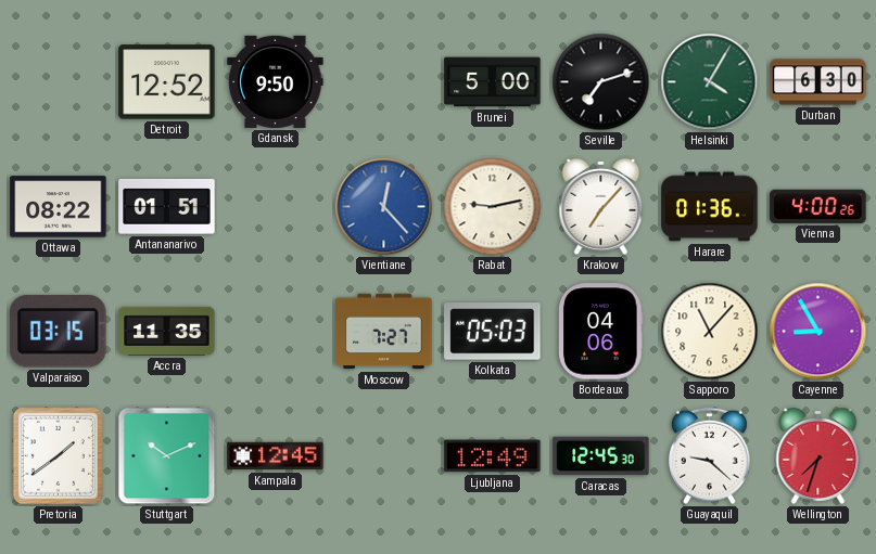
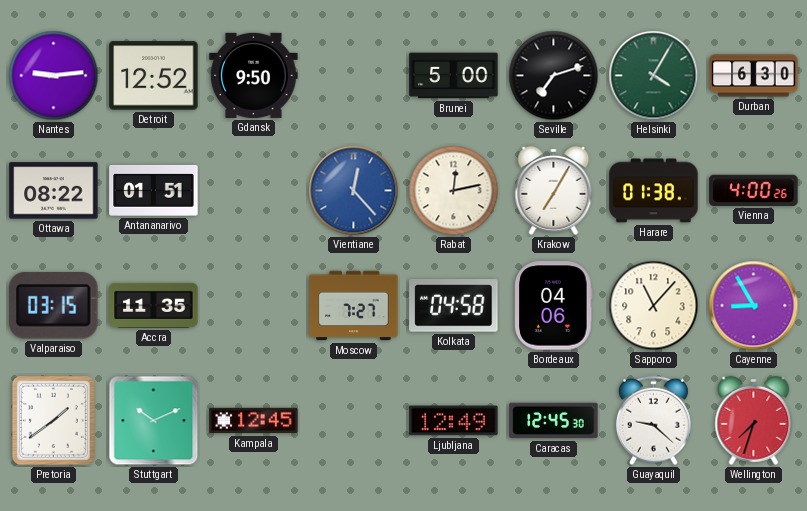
Nantes: none -> 9:14
Rabat: 9:13 -> 12:13
Krakow: 7:07 -> 7:05
Harare: 01:36 -> 01:38
Kolkata: 05:03 -> 04:58
